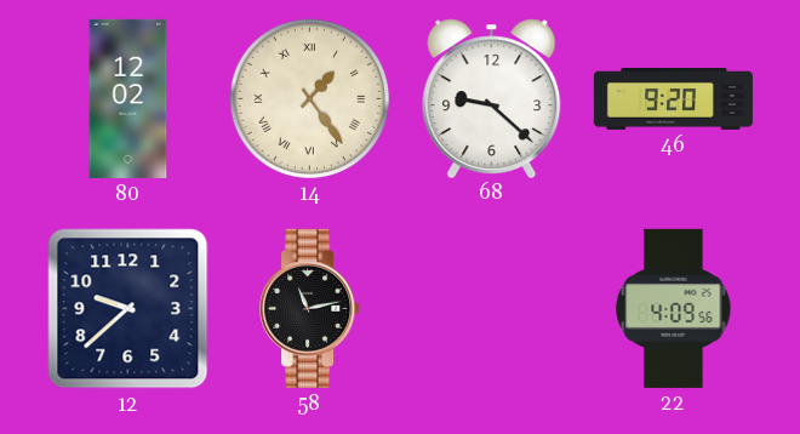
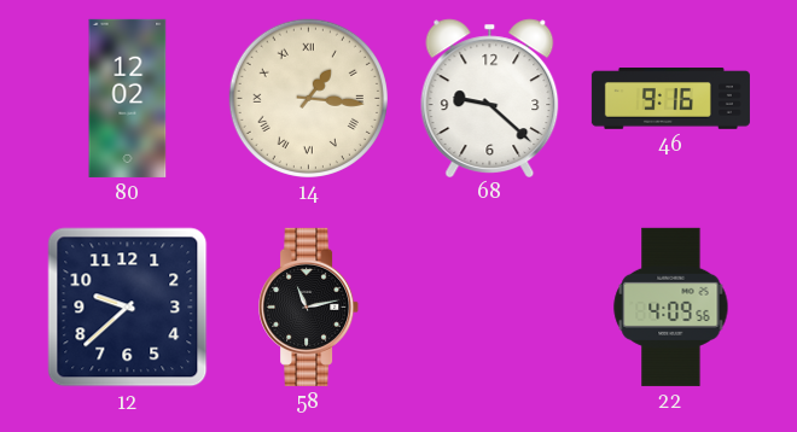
14: 1:24 -> 1:16
46: 9:20 -> 9:16
